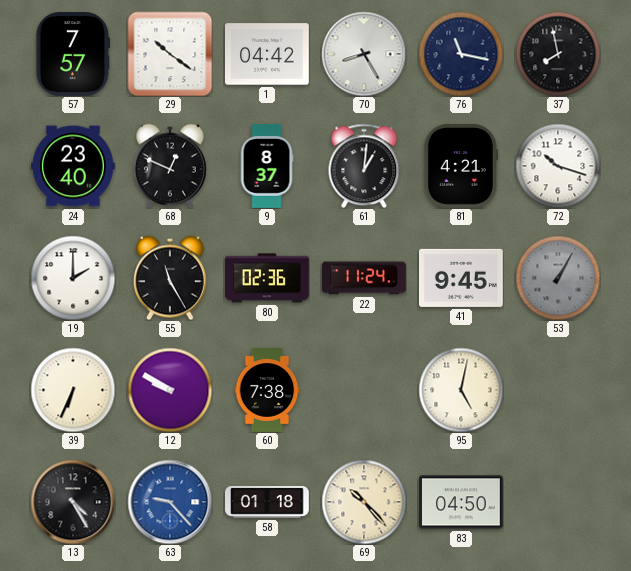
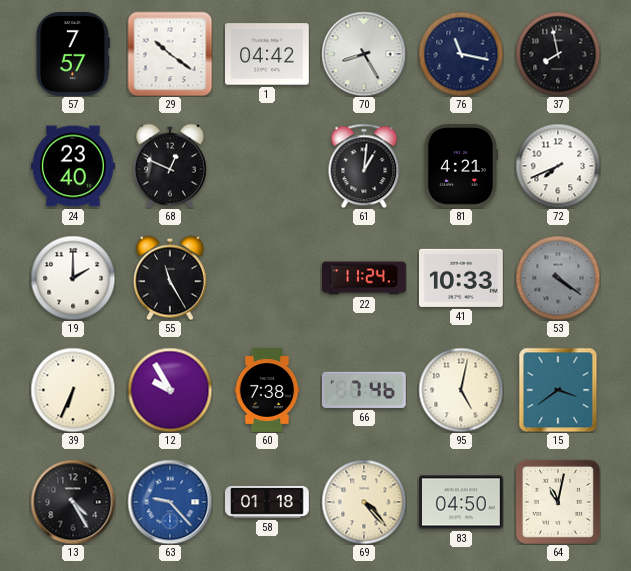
9: 8:37 -> none
72: 10:18 -> 7:41
80: 02:36 -> none
41: 9:45 -> 10:33
53: 1:05 -> 4:21
12: 9:50 -> 9:55
66: none -> 7:46
15: none -> 3:39
69: 10:23 -> 4:23
64: none -> 11:02
